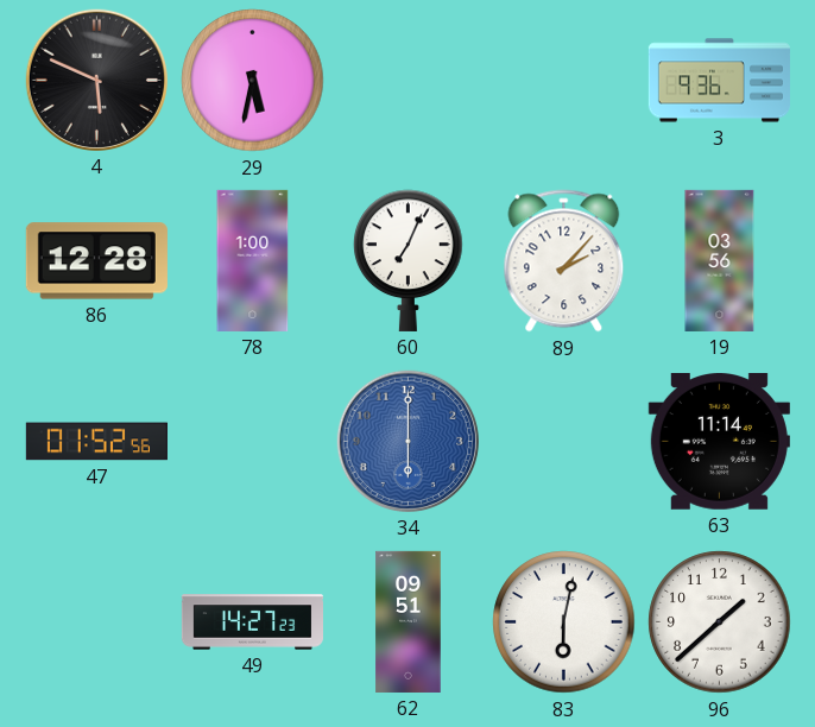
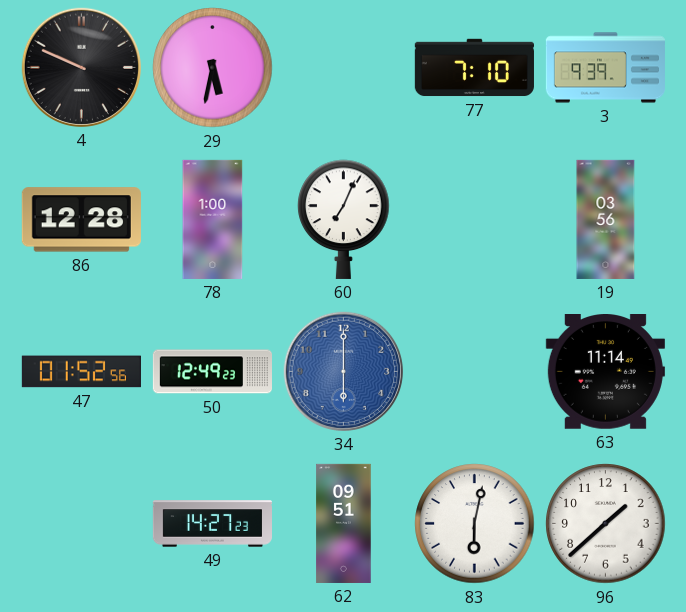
4: 5:49 -> 9:49
77: none -> 7:10
3: 9:36 -> 9:39
89: 2:07 -> none
50: none -> 12:49
